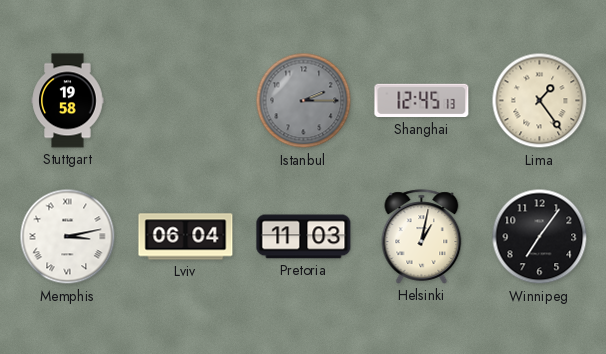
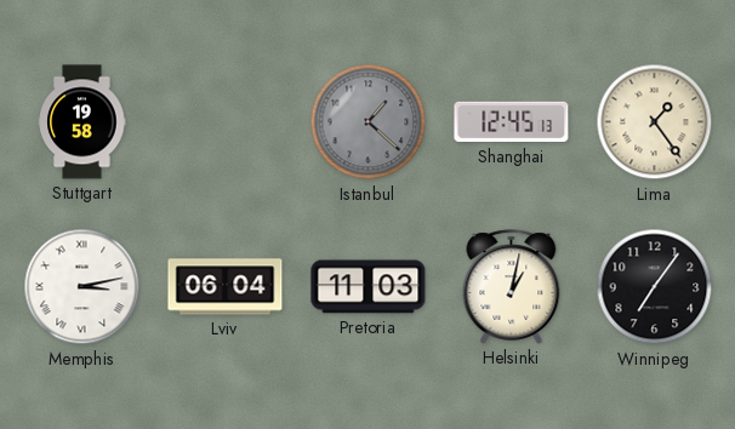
Istanbul: 2:15 -> 1:22
